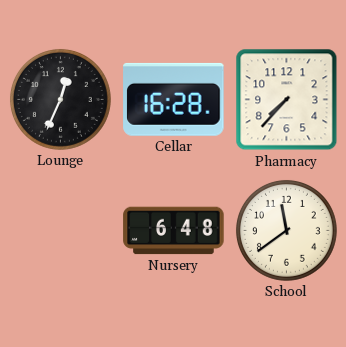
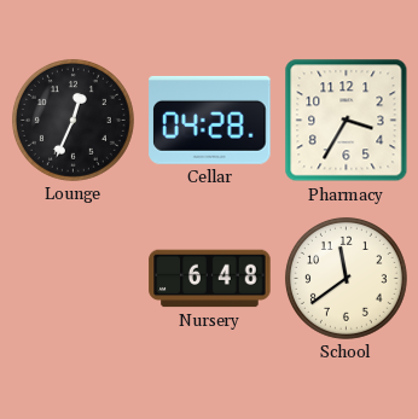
Cellar: 16:28 -> 04:28
Pharmacy: 7:37 -> 3:35
